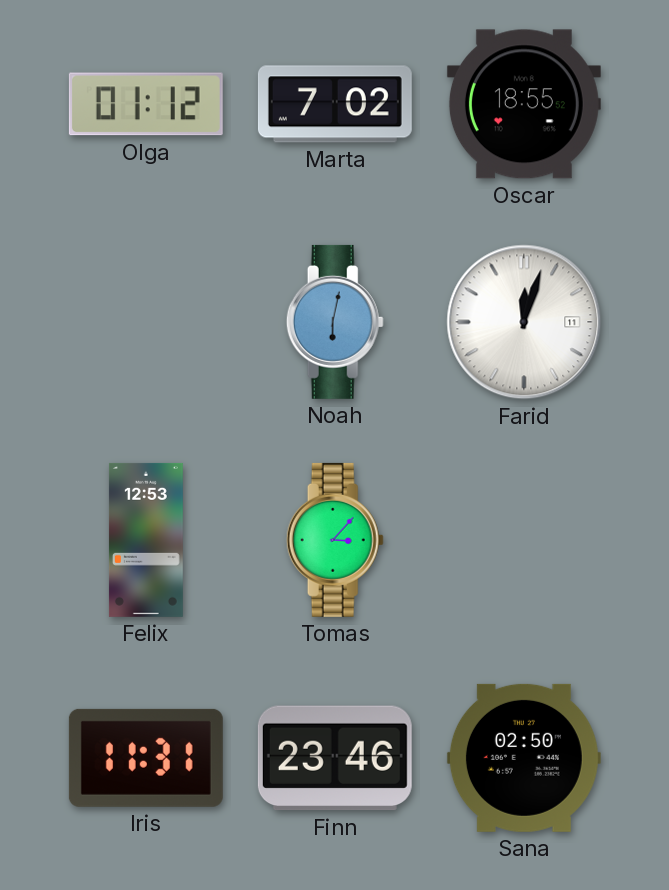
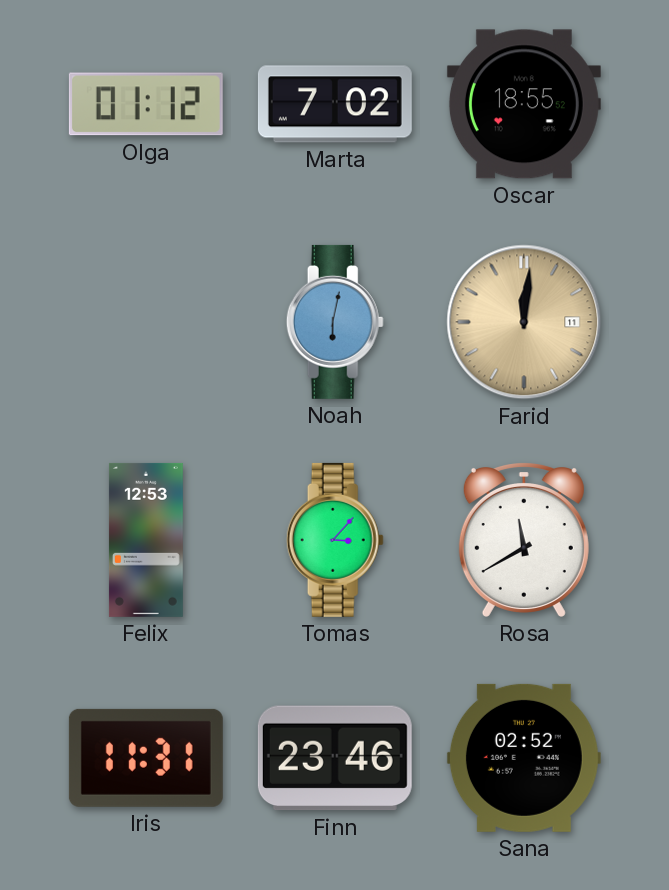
Farid: 12:03 -> 12:01
Farid dial: white -> champagne
Rosa: none -> 11:40
Sana: 02:50 -> 02:52
